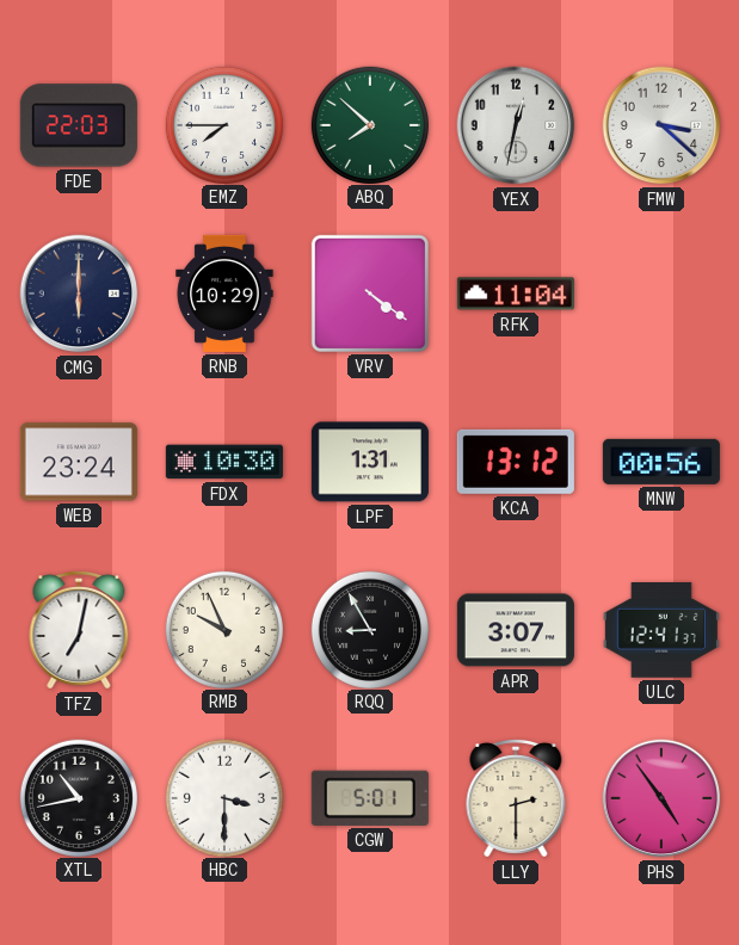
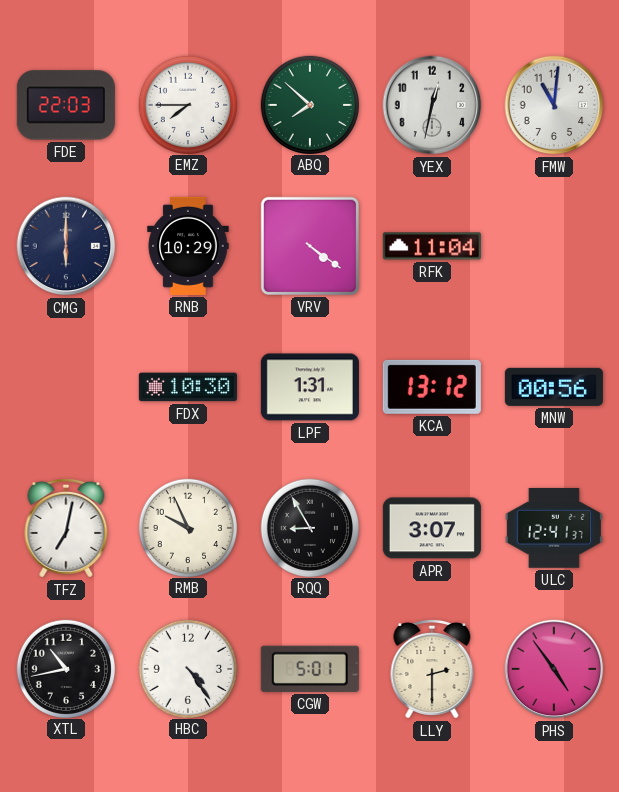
FMW: 3:22 -> 11:01
WEB: 23:24 -> none
HBC: 3:30 -> 4:24
